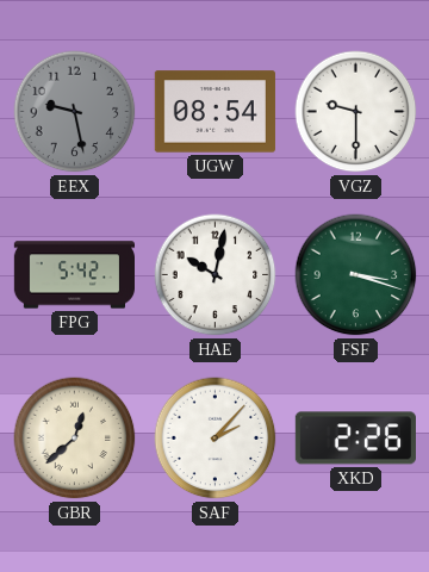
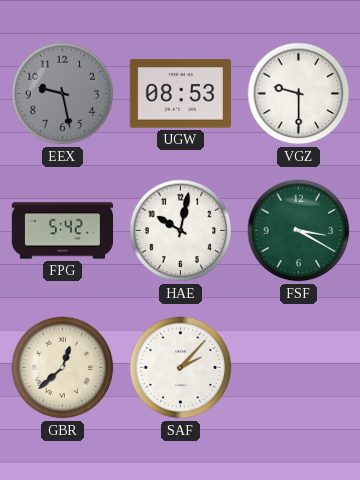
UGW: 08:54 -> 08:53
FSF: 3:18 -> 3:20
XKD: 2:26 -> none
